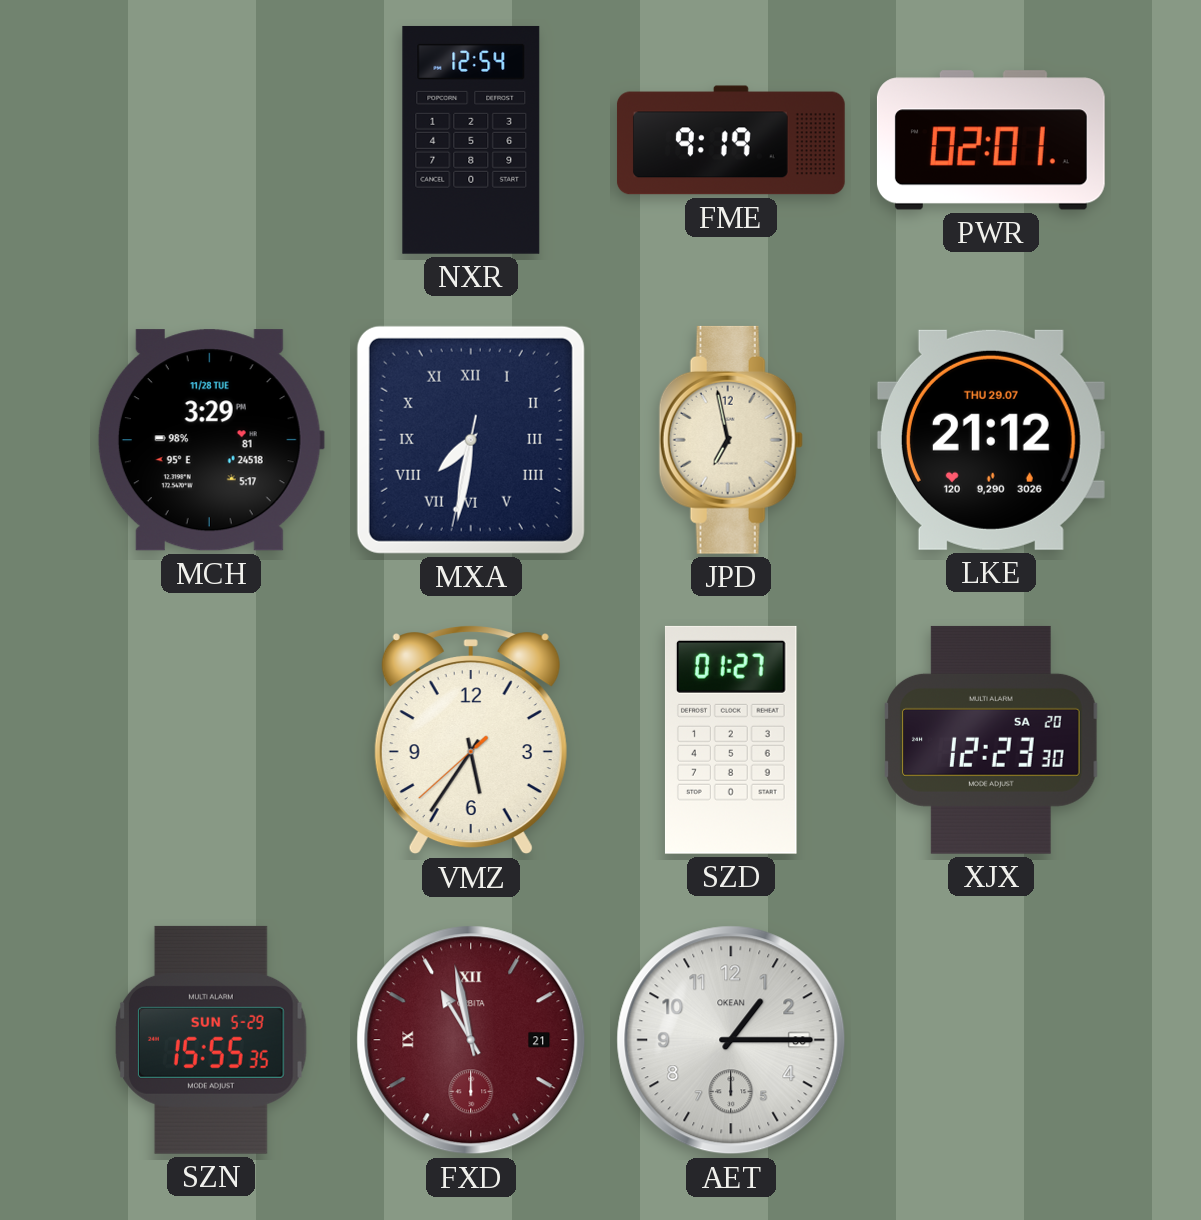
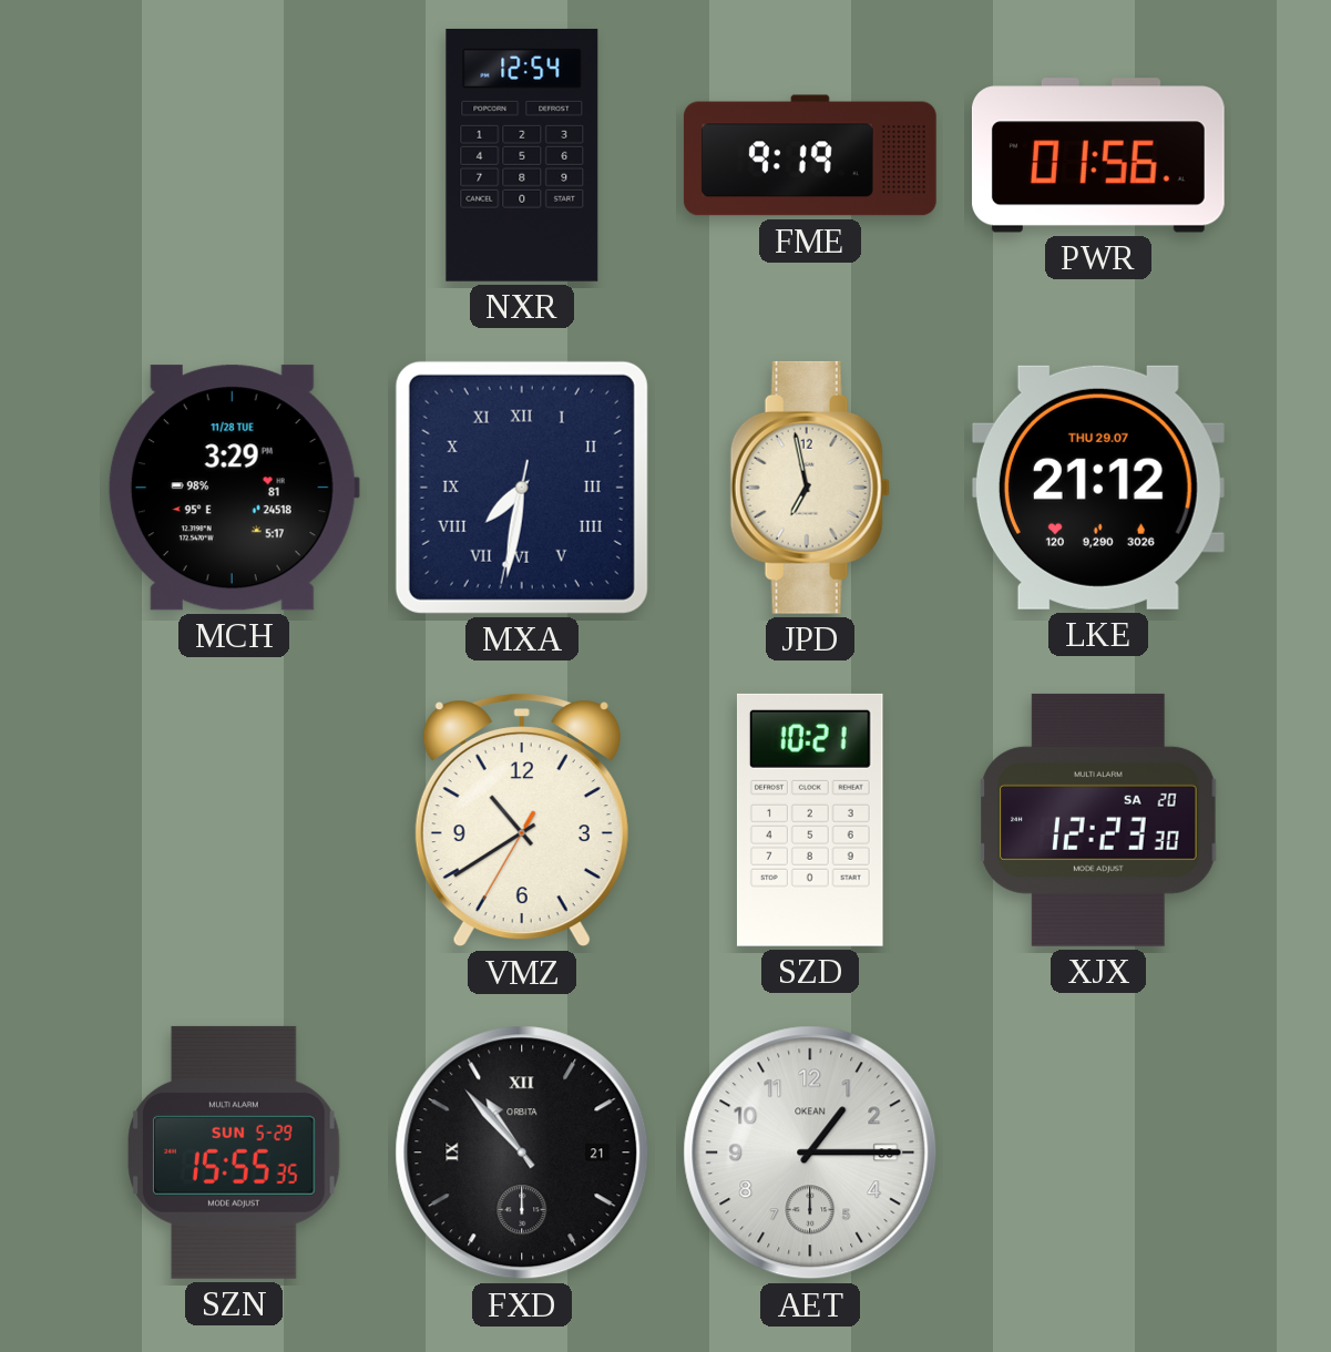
PWR: 02:01 -> 01:56
VMZ: 5:35 -> 10:39
SZD: 01:27 -> 10:21
FXD: 10:58 -> 10:53
FXD dial: burgundy -> black
